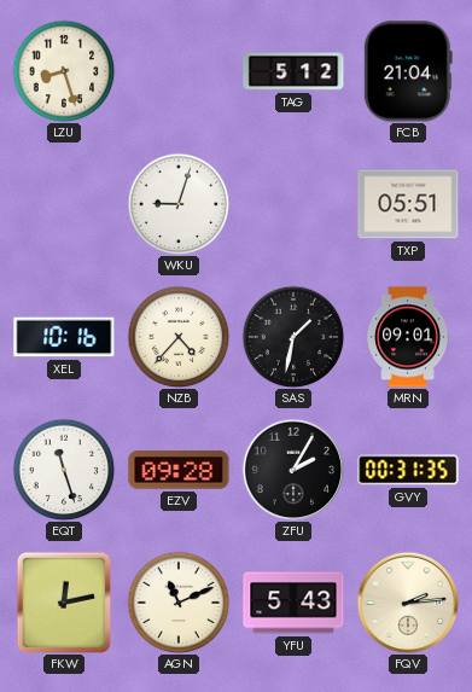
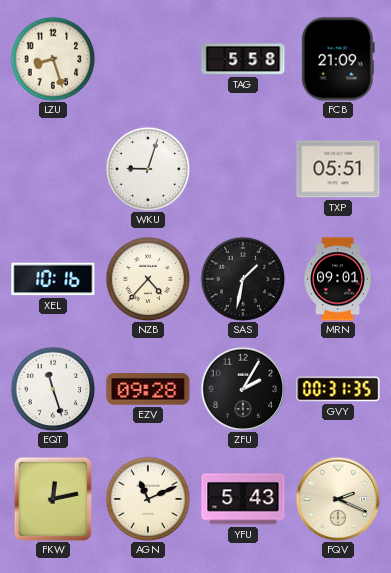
TAG: 5:12 -> 5:58
FCB: 21:04 -> 21:09
FQV: 2:14 -> 2:19
